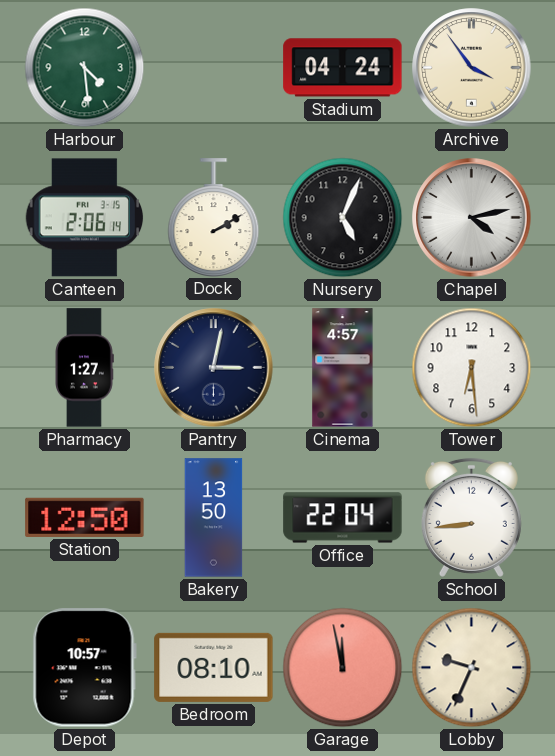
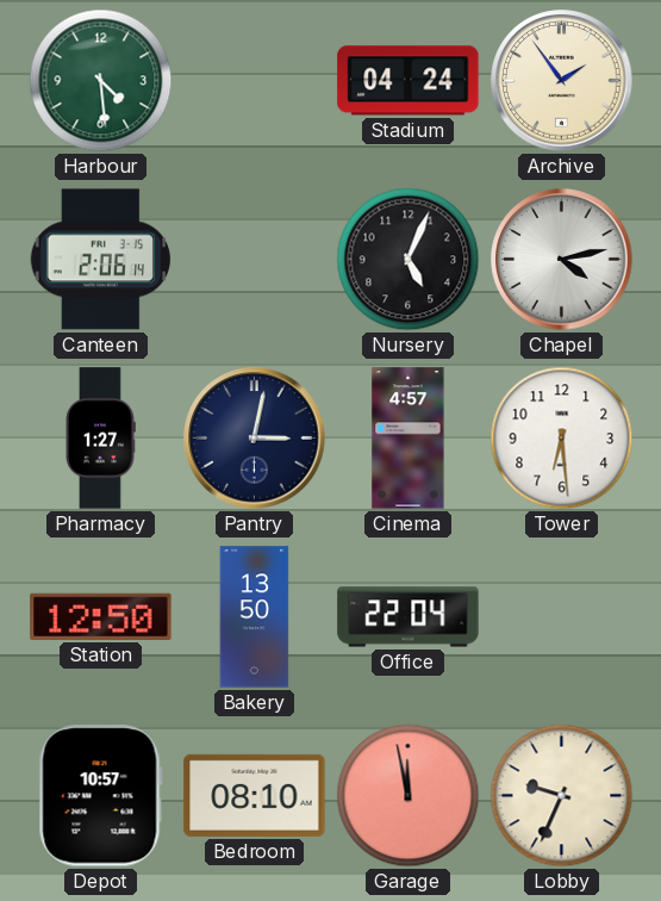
Archive: 3:54 -> 1:54
Dock: 2:10 -> none
School: 8:44 -> none
